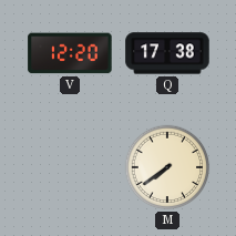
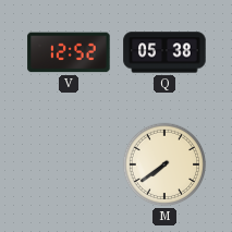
V: 12:20 -> 12:52
Q: 17:38 -> 05:38
